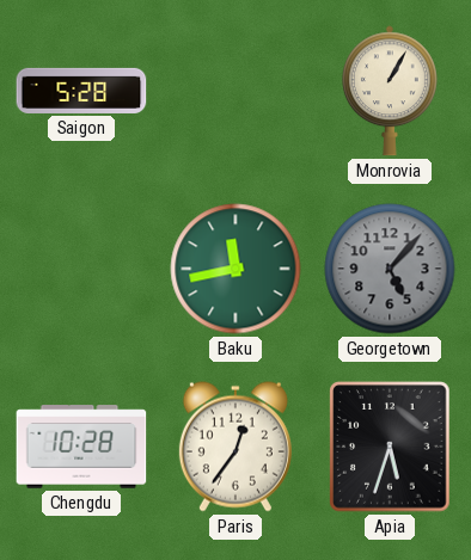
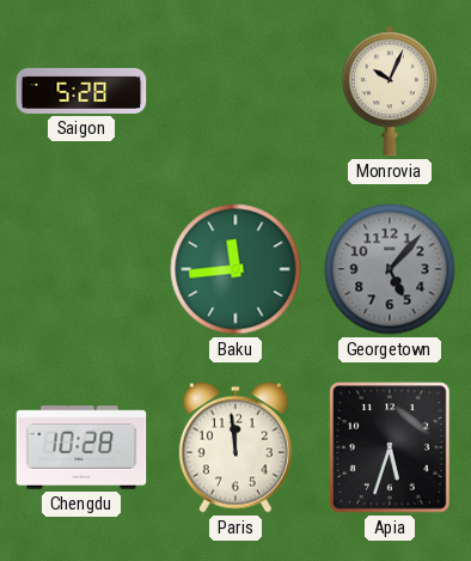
Monrovia: 1:05 -> 10:04
Baku: 11:43 -> 11:44
Paris: 12:36 -> 11:59
